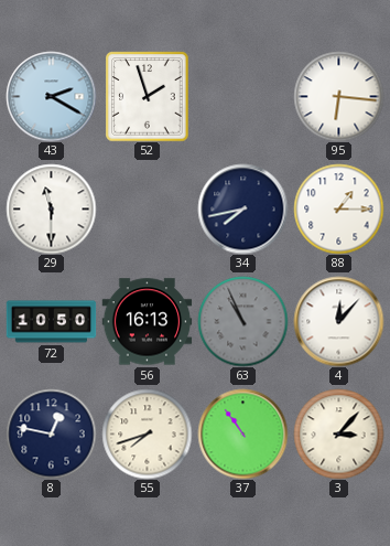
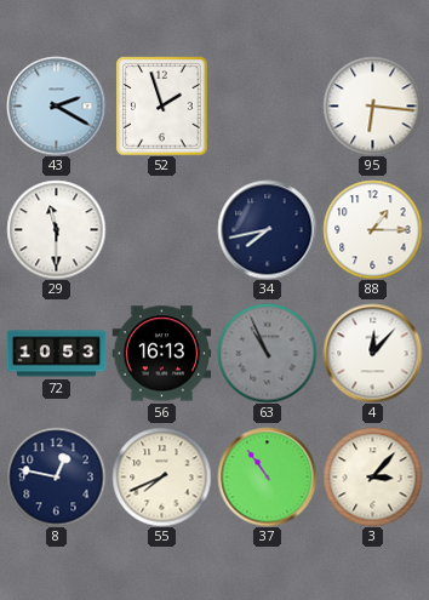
72: 10:50 -> 10:53
55: 7:42 -> 7:41
